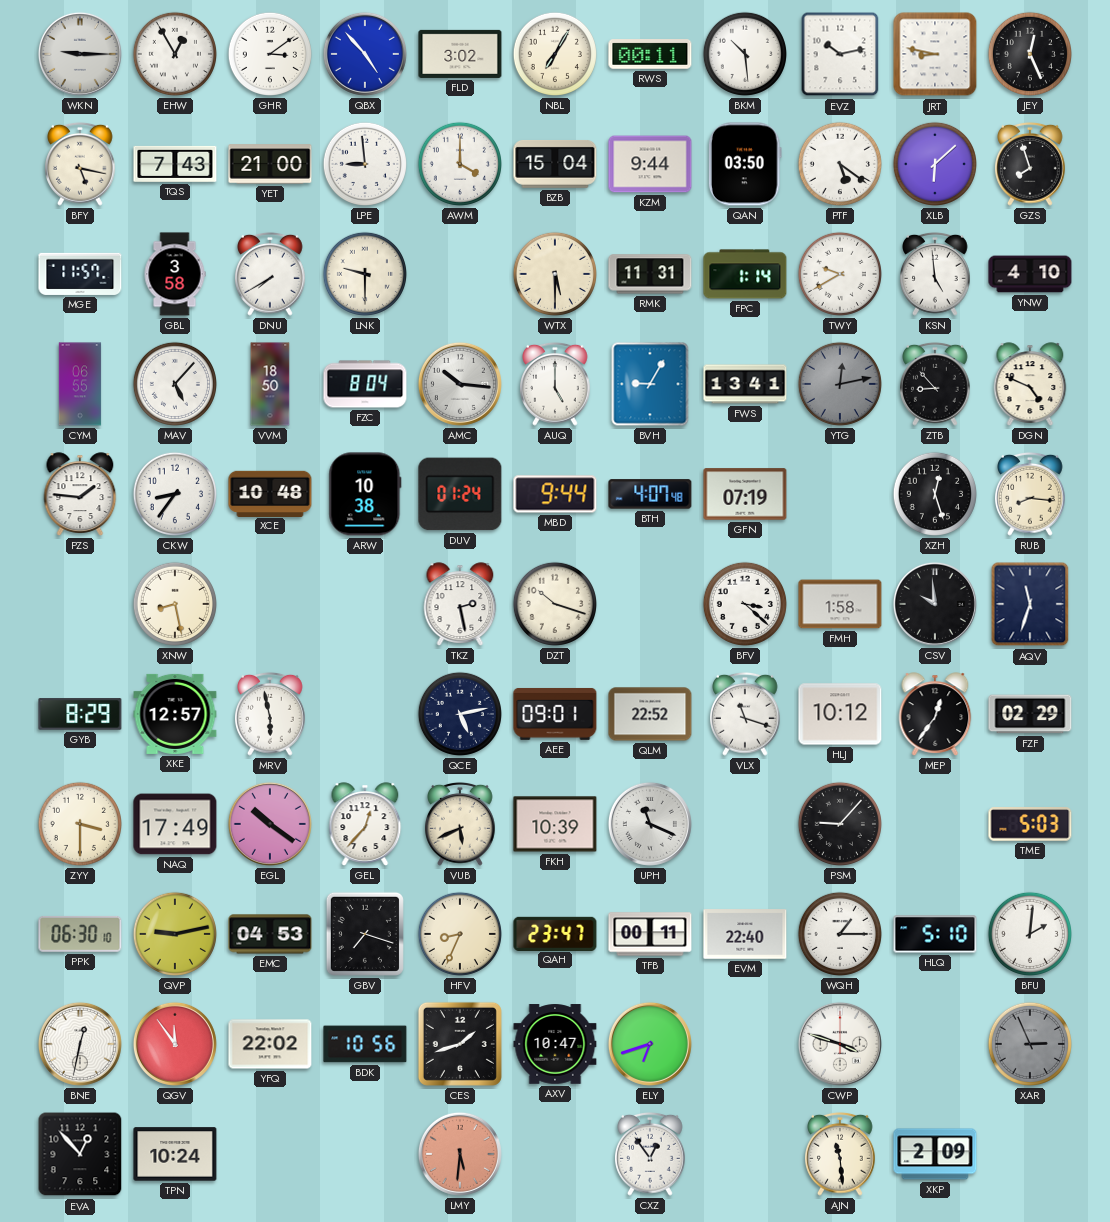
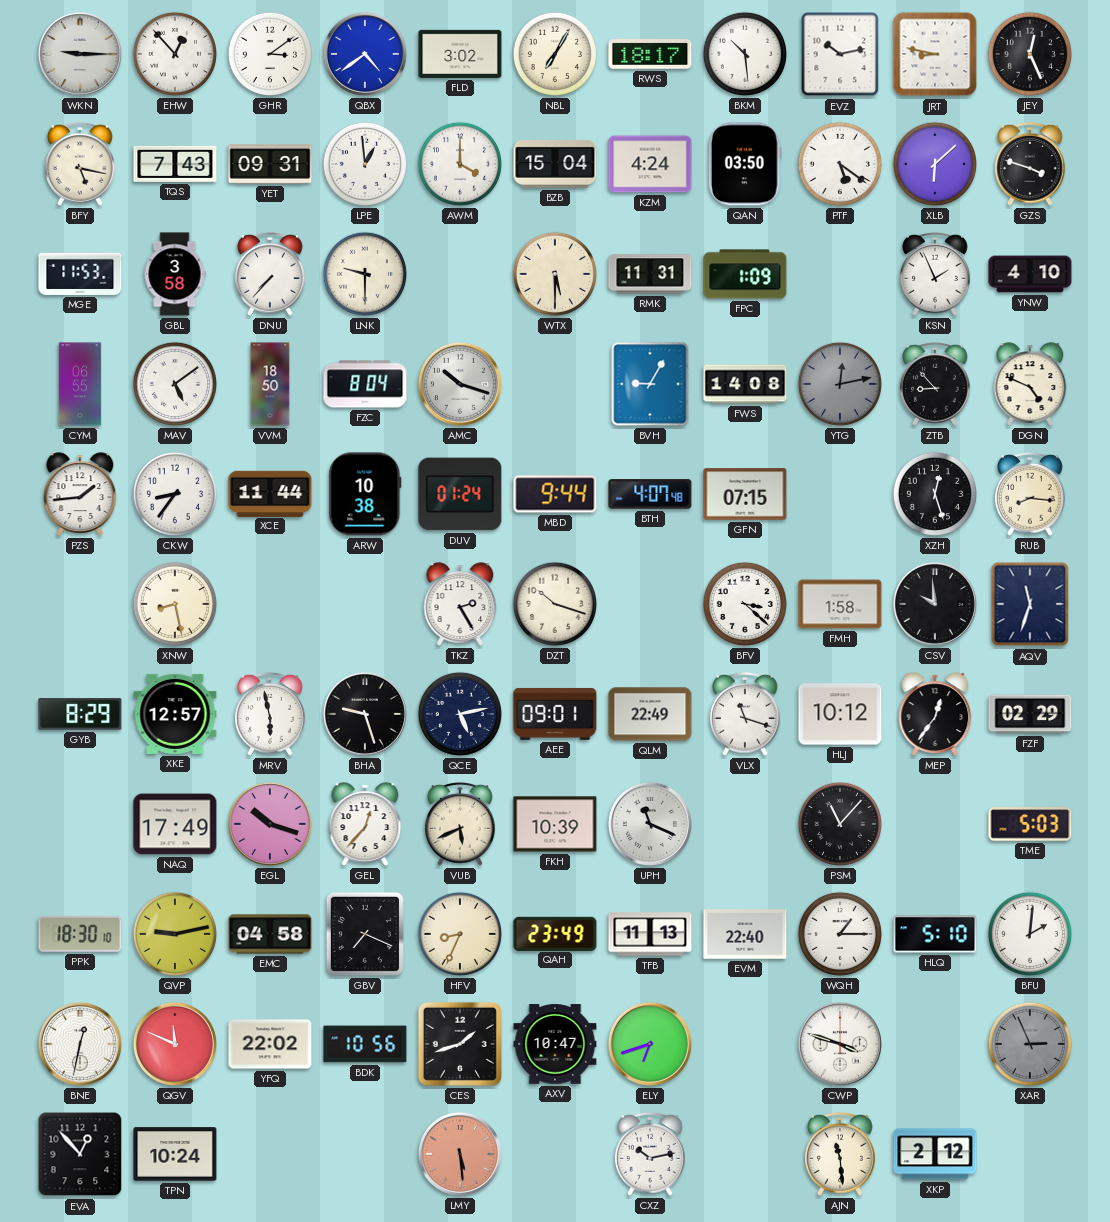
EHW: 12:55 -> 12:53
QBX: 4:53 -> 4:39
RWS: 00:11 -> 18:17
YET: 21:00 -> 09:31
LPE: 8:59 -> 12:59
KZM: 9:44 -> 4:24
GZS: 7:57 -> 3:48
MGE: 11:57 -> 11:53
DNU: 7:40 -> 7:37
FPC: 1:14 -> 1:09
TWY: 9:40 -> none
KSN: 4:59 -> 1:56
MAV: 5:07 -> 5:09
AMC: 10:16 -> 10:18
AUQ: 5:00 -> none
FWS: 13:41 -> 14:08
PZS: 1:46 -> 1:44
XCE: 10:48 -> 11:44
GFN: 07:19 -> 07:15
TKZ: 2:28 -> 2:25
BHA: none -> 9:27
QLM: 22:52 -> 22:49
ZYY: 3:30 -> none
EGL: 10:21 -> 10:18
PSM: 9:07 -> 11:07
PPK: 06:30 -> 18:30
EMC: 04:53 -> 04:58
GBV: 7:18 -> 7:19
QAH: 23:47 -> 23:49
TFB: 00:11 -> 11:13
QGV: 11:54 -> 11:49
LMY: 5:31 -> 5:29
CXZ: 12:54 -> 10:13
XKP: 2:09 -> 2:12
